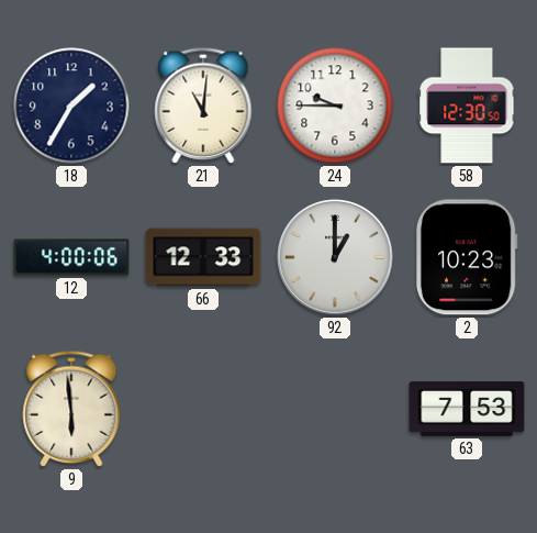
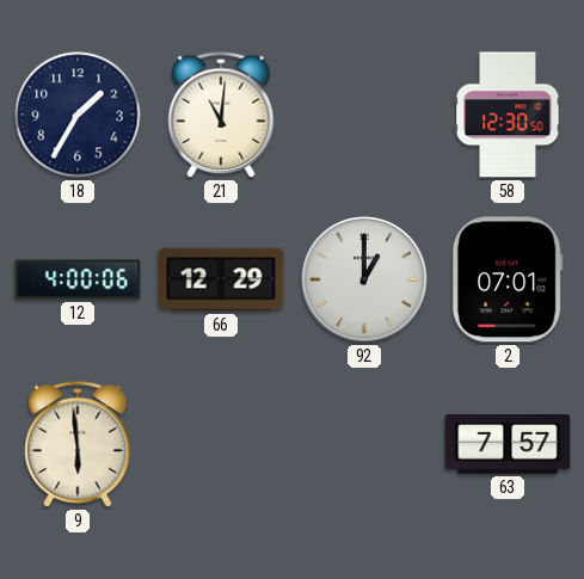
24: 9:45 -> none
66: 12:33 -> 12:29
2: 10:23 -> 07:01
63: 7:53 -> 7:57
